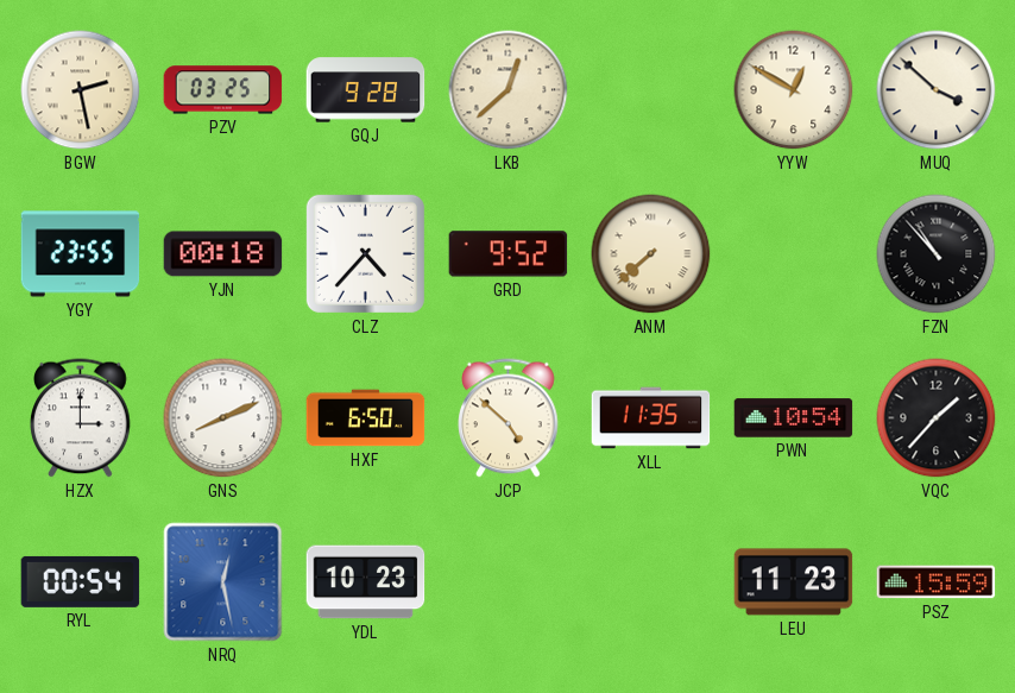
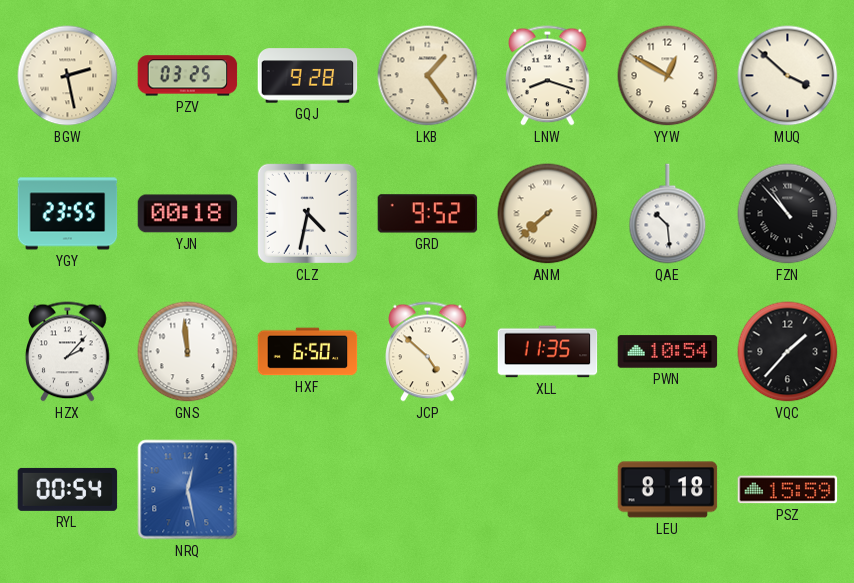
LKB: 12:38 -> 1:24
LNW: none -> 8:18
CLZ: 4:37 -> 4:32
QAE: none -> 10:29
HZX: 3:00 -> 2:07
GNS: 8:11 -> 11:59
YDL: 10:23 -> none
LEU: 11:23 -> 8:18
